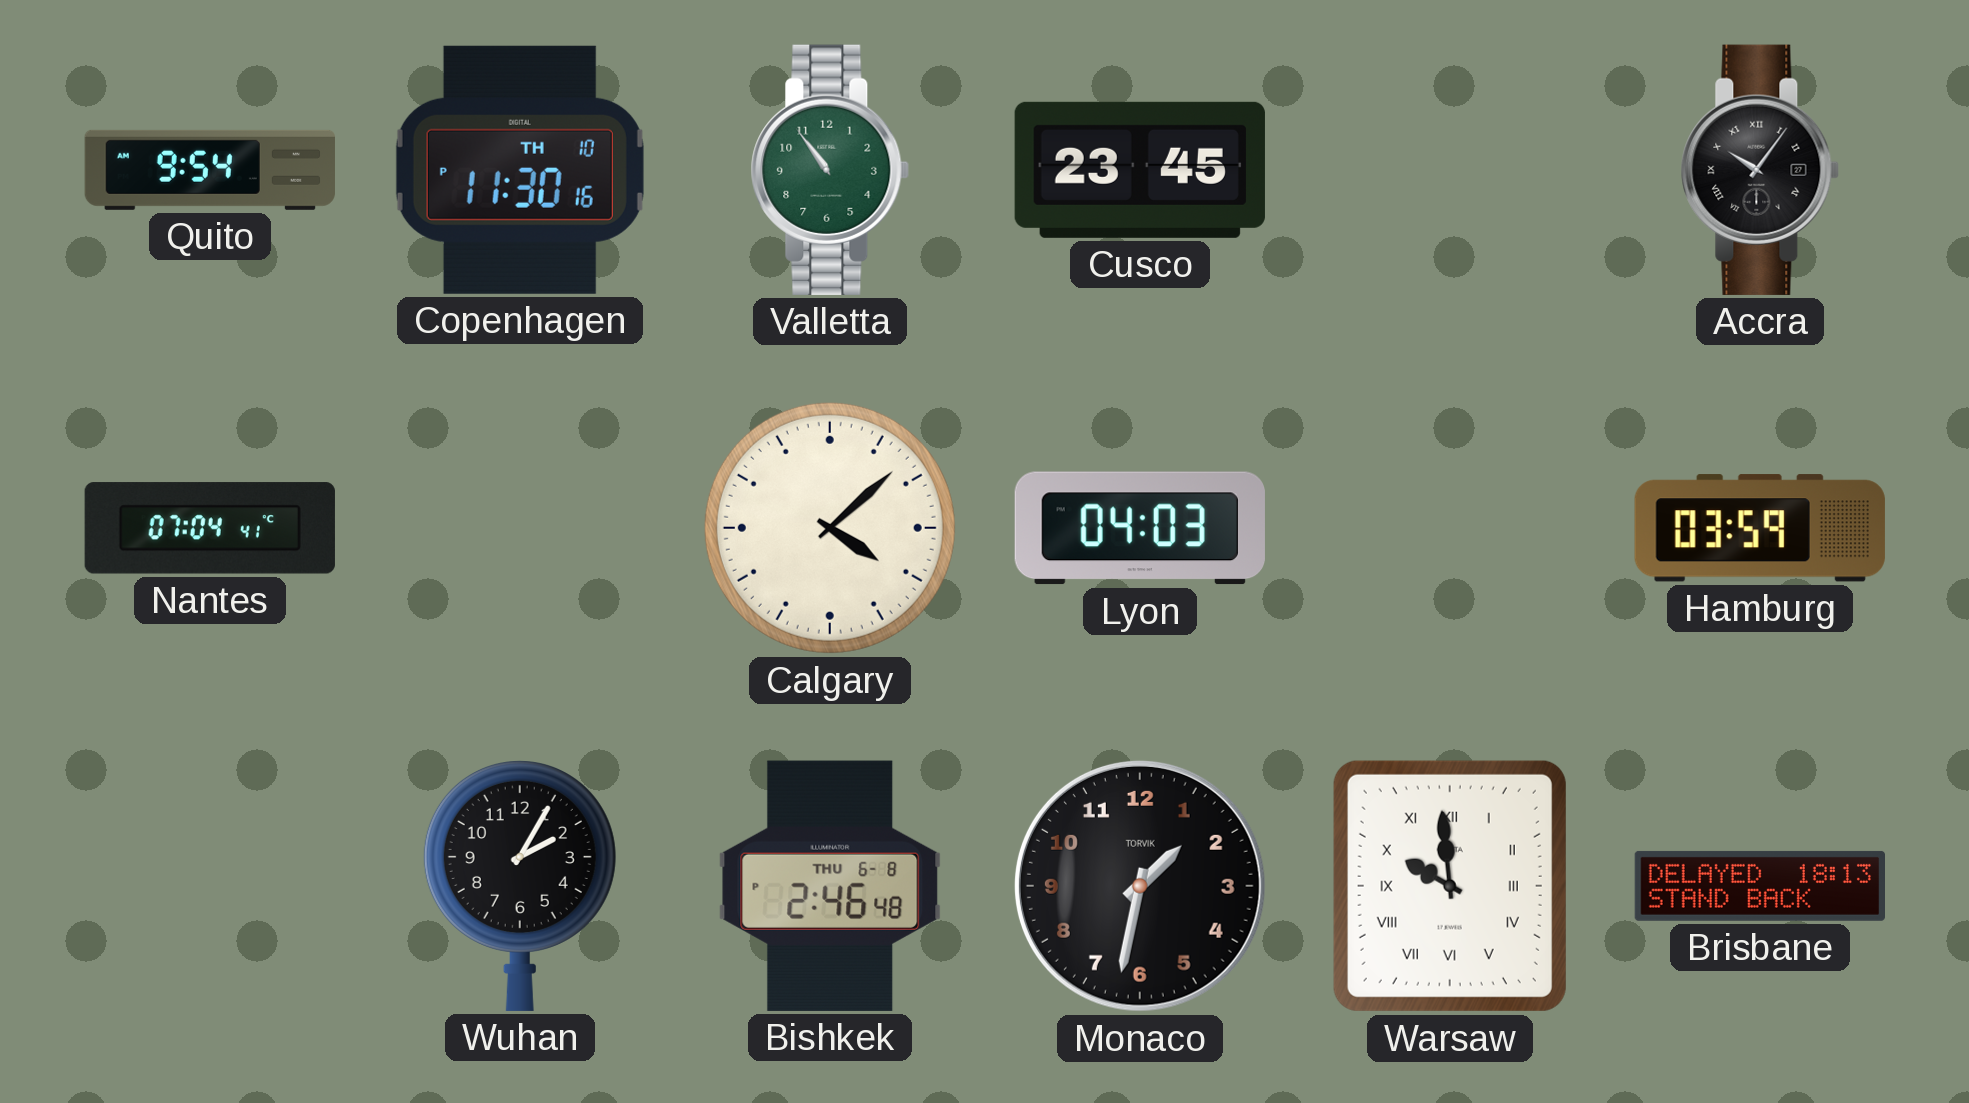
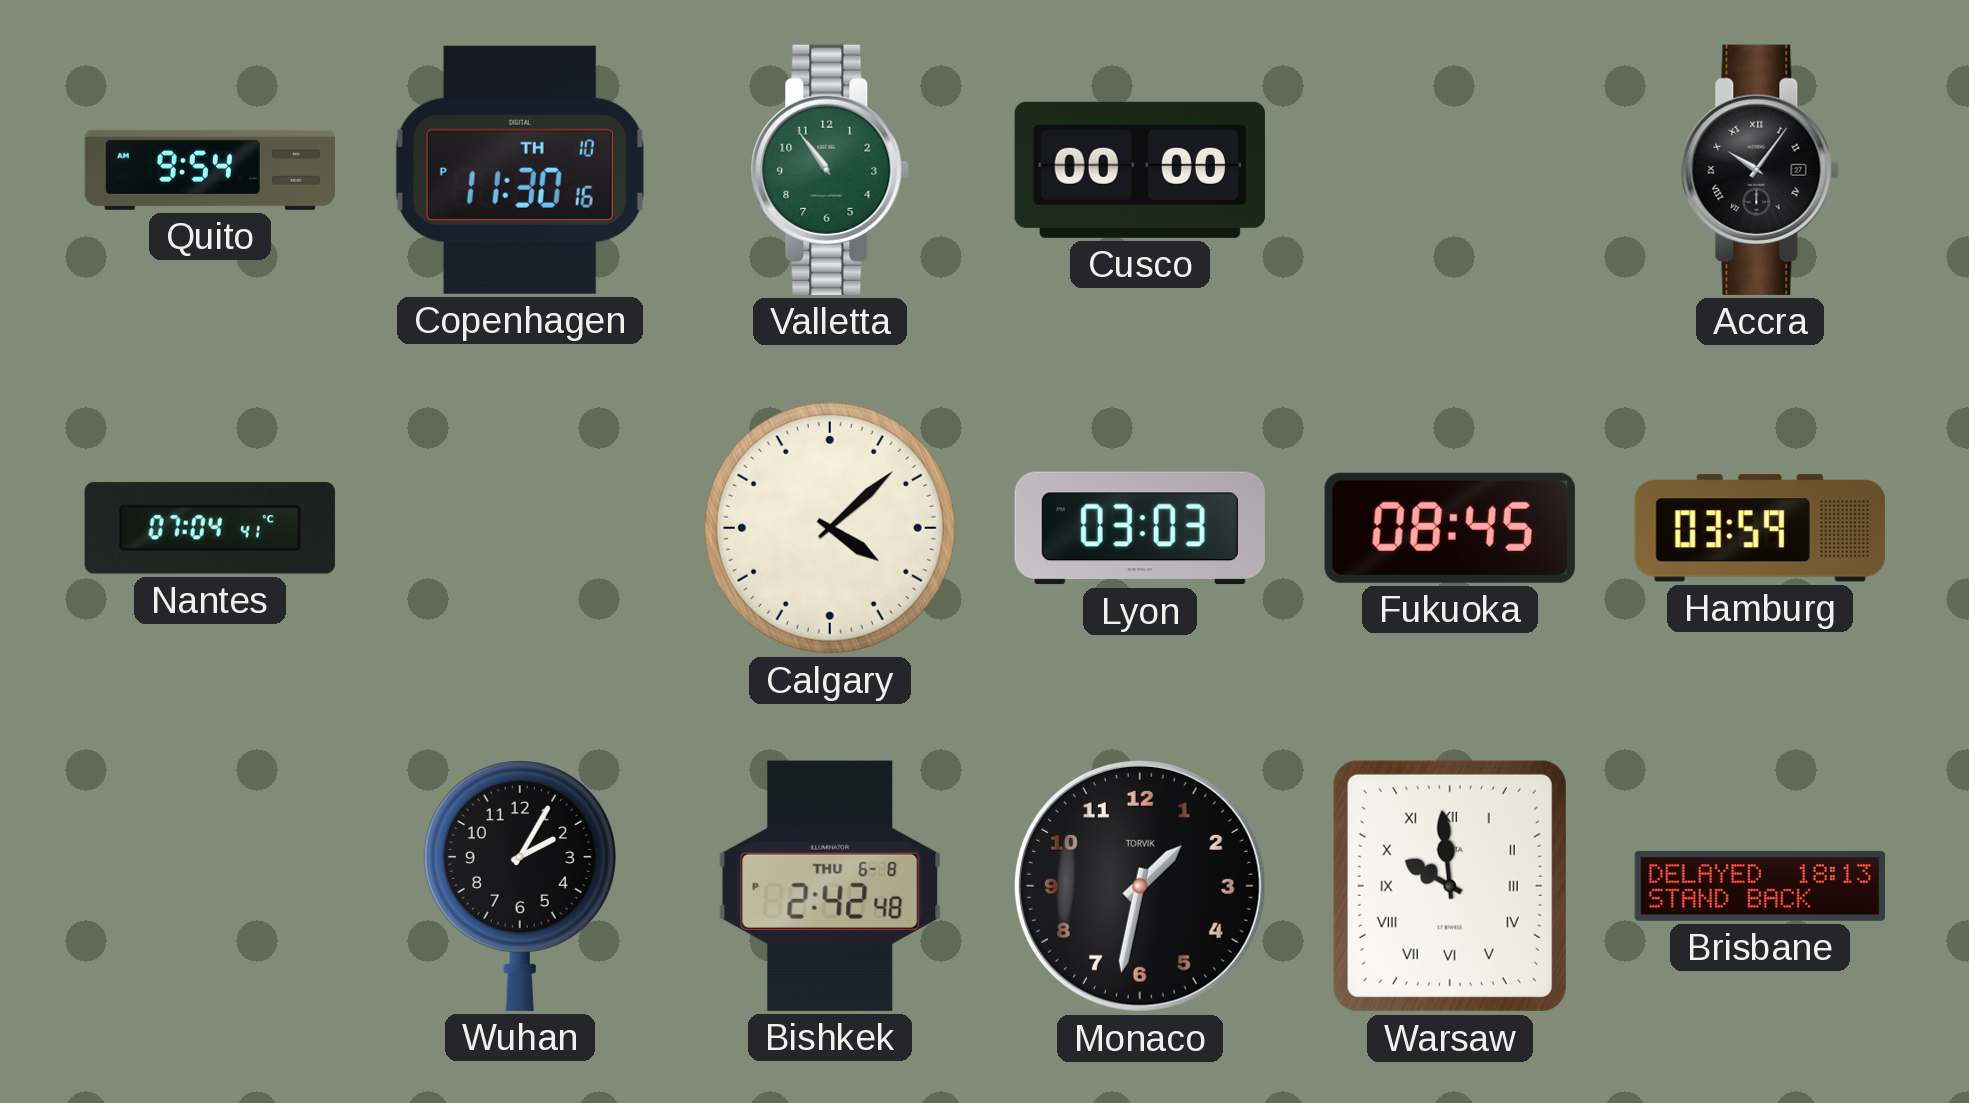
Cusco: 23:45 -> 00:00
Lyon: 04:03 -> 03:03
Fukuoka: none -> 08:45
Bishkek: 2:46 -> 2:42
